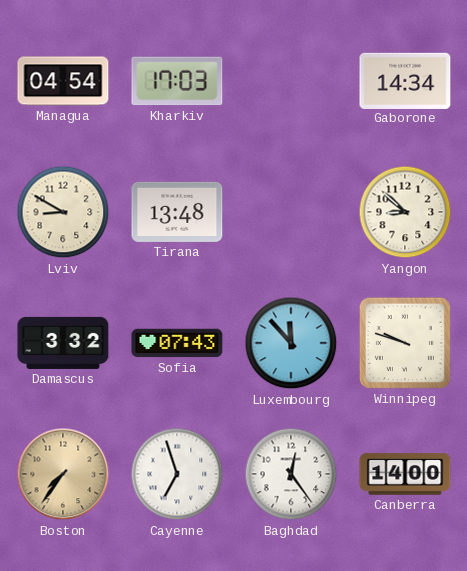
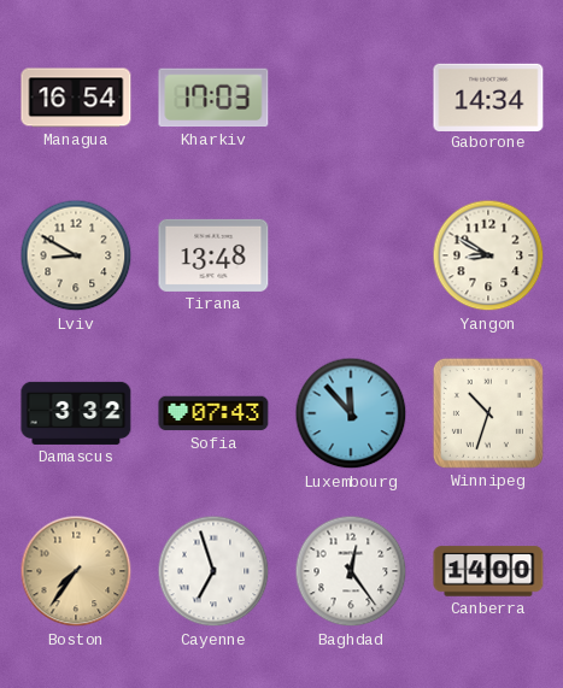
Managua: 04:54 -> 16:54
Yangon: 8:52 -> 8:50
Winnipeg: 9:48 -> 10:33
